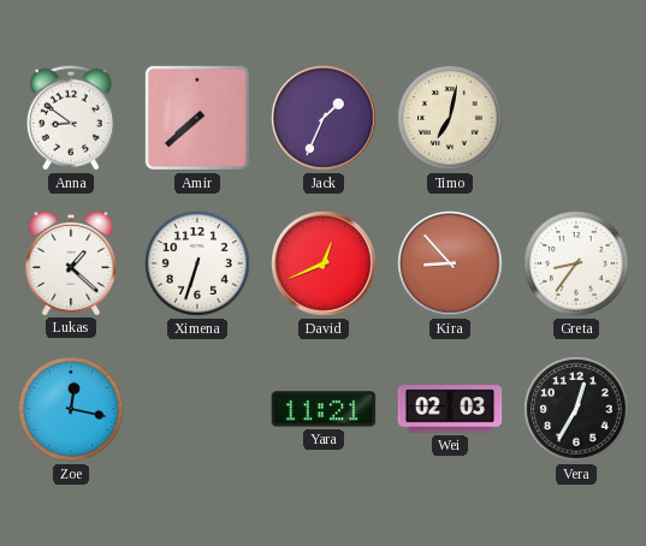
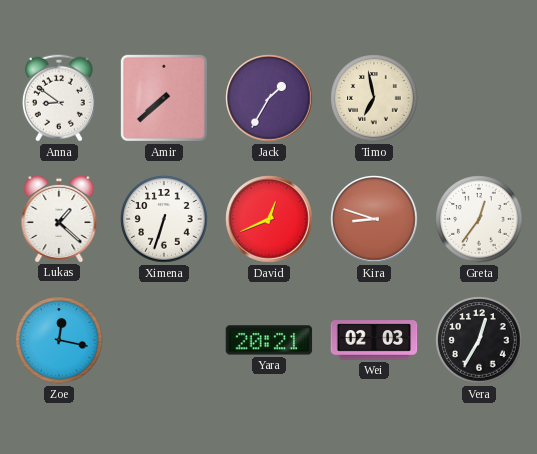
Jack: 1:34 -> 1:35
Timo: 7:02 -> 6:58
Kira: 8:53 -> 8:48
Greta: 8:36 -> 12:36
Yara: 11:21 -> 20:21
